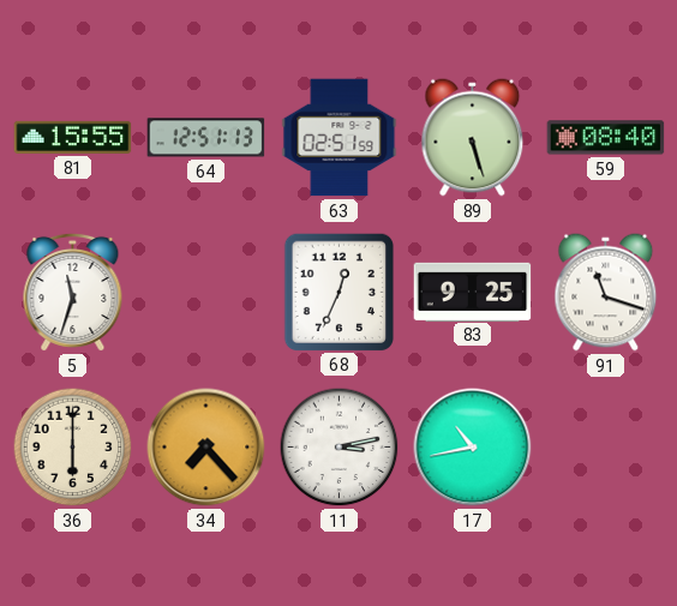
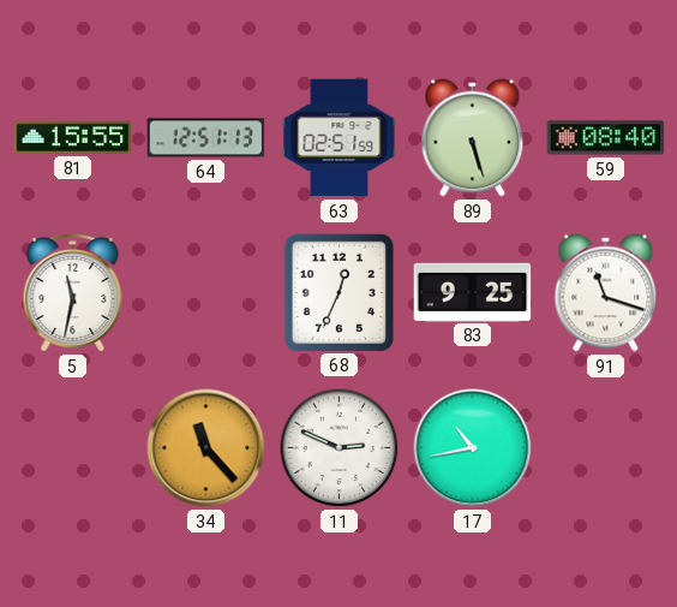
5: 11:33 -> 11:32
36: 6:00 -> none
34: 7:23 -> 11:23
11: 3:13 -> 2:49
